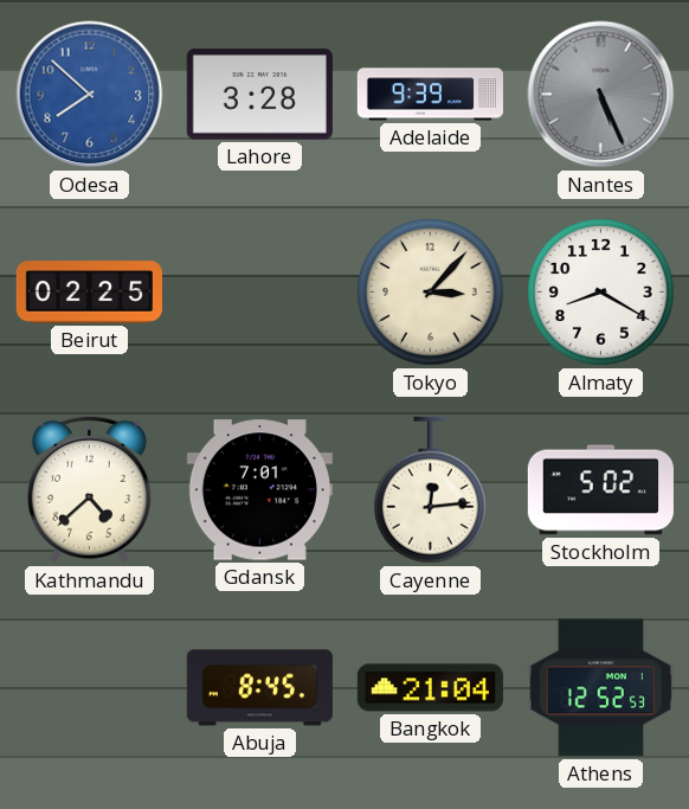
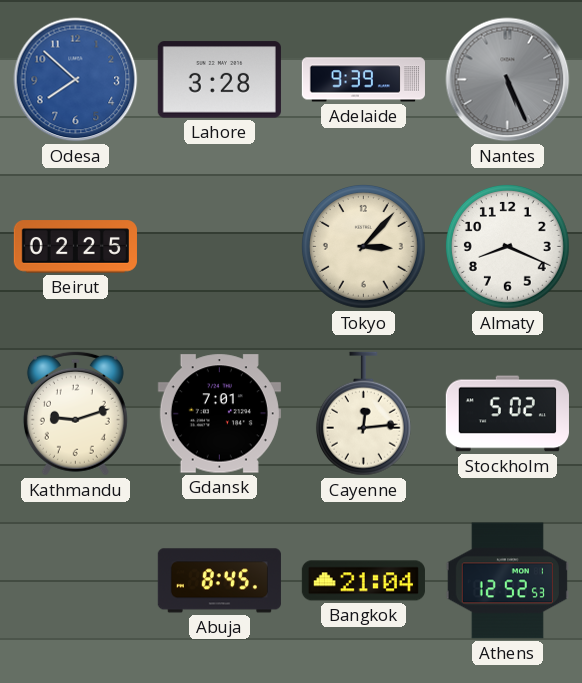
Almaty: 8:20 -> 8:19
Kathmandu: 4:38 -> 9:12
